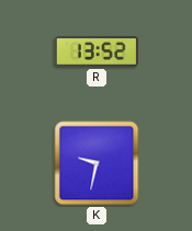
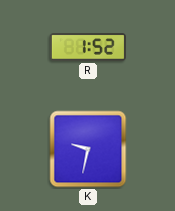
R: 13:52 -> 1:52
